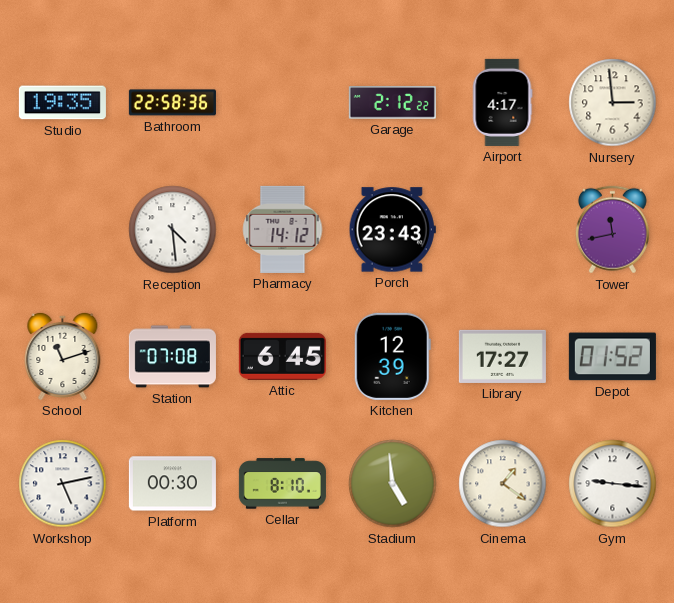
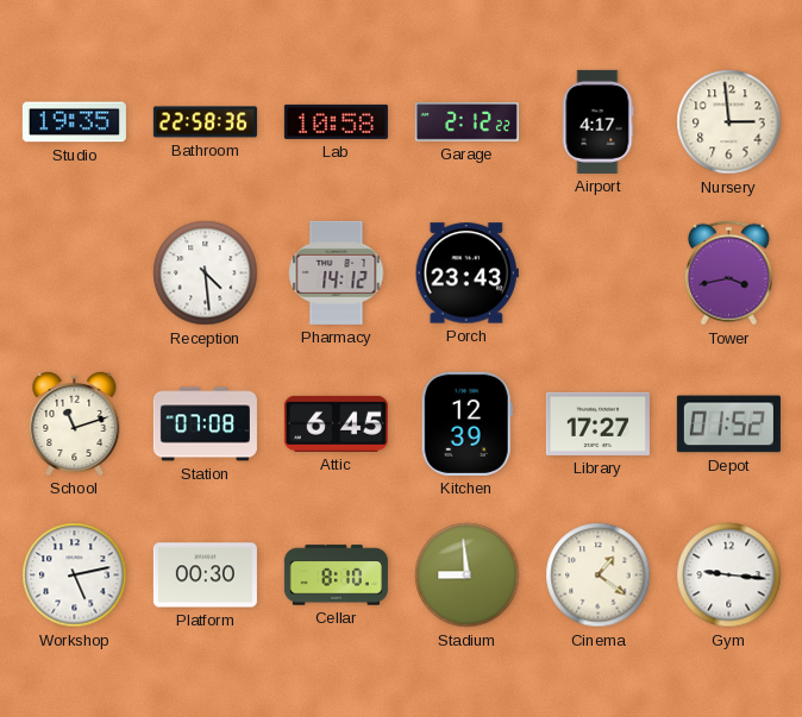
Lab: none -> 10:58
Tower: 11:43 -> 3:43
Stadium: 4:59 -> 8:59
